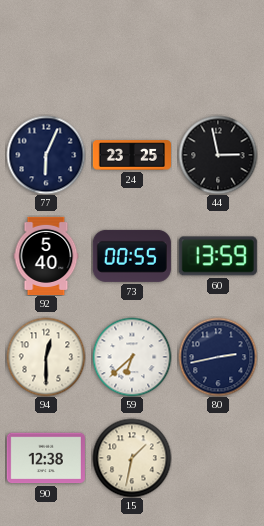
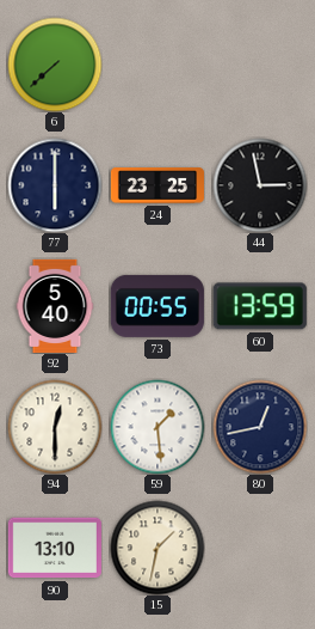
6: none -> 7:38
77: 6:04 -> 6:00
59: 6:38 -> 1:29
80: 2:43 -> 12:43
90: 12:38 -> 13:10
